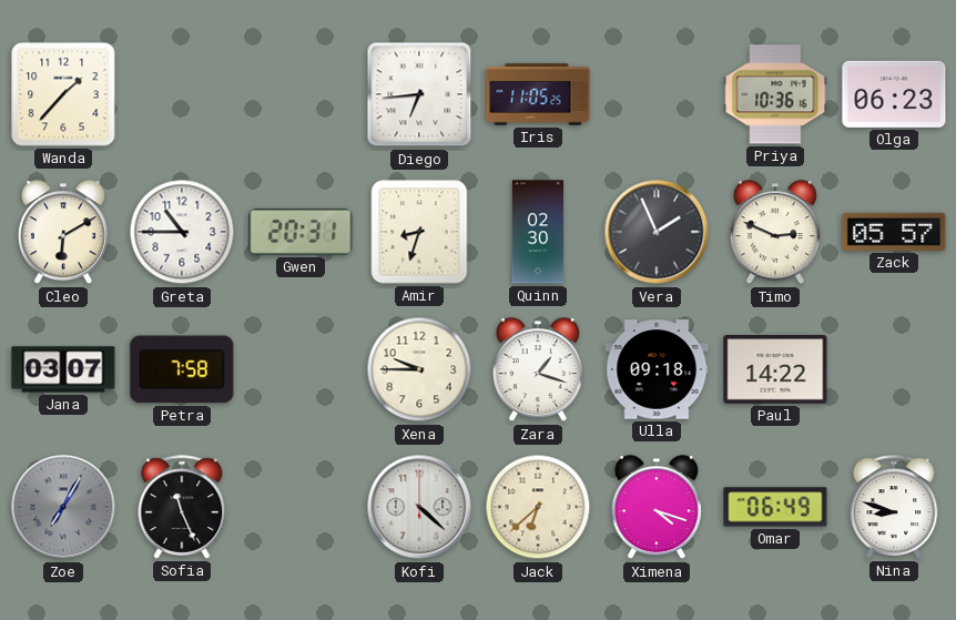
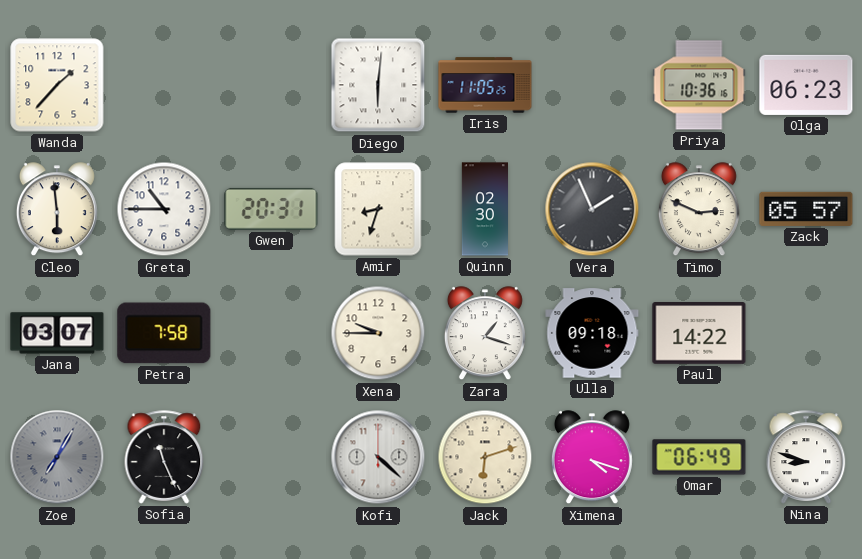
Diego: 6:44 -> 6:01
Cleo: 6:10 -> 5:59
Jack: 6:38 -> 6:12
